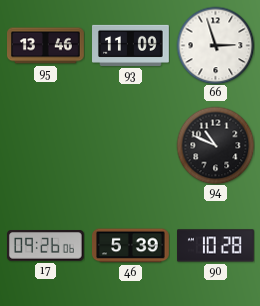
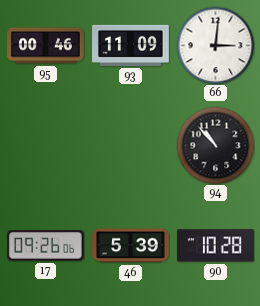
95: 13:46 -> 00:46
66: 2:57 -> 3:01
94: 10:49 -> 10:53
